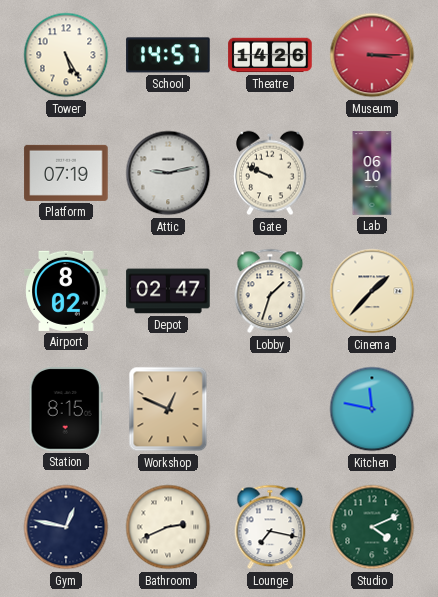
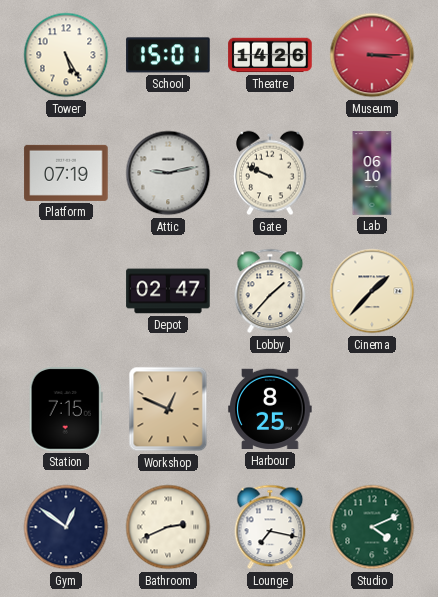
School: 14:57 -> 15:01
Airport: 8:02 -> none
Lobby: 1:33 -> 1:37
Station: 8:15 -> 7:15
Harbour: none -> 8:25
Kitchen: 11:47 -> none
Gym: 12:47 -> 12:51
